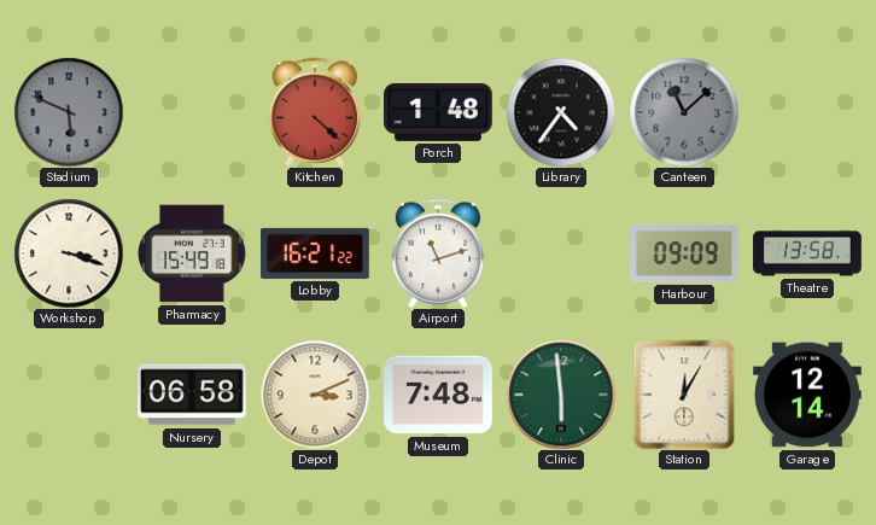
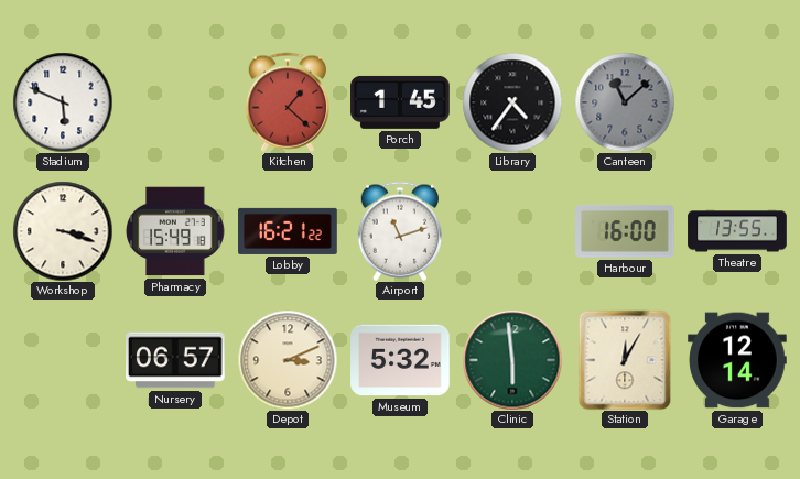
Stadium dial: grey -> white
Kitchen: 4:22 -> 1:22
Porch: 1:48 -> 1:45
Harbour: 09:09 -> 16:00
Theatre: 13:58 -> 13:55
Nursery: 06:58 -> 06:57
Museum: 7:48 -> 5:32
